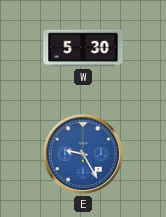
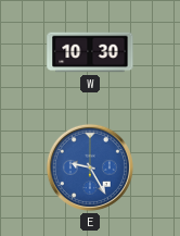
W: 5:30 -> 10:30
